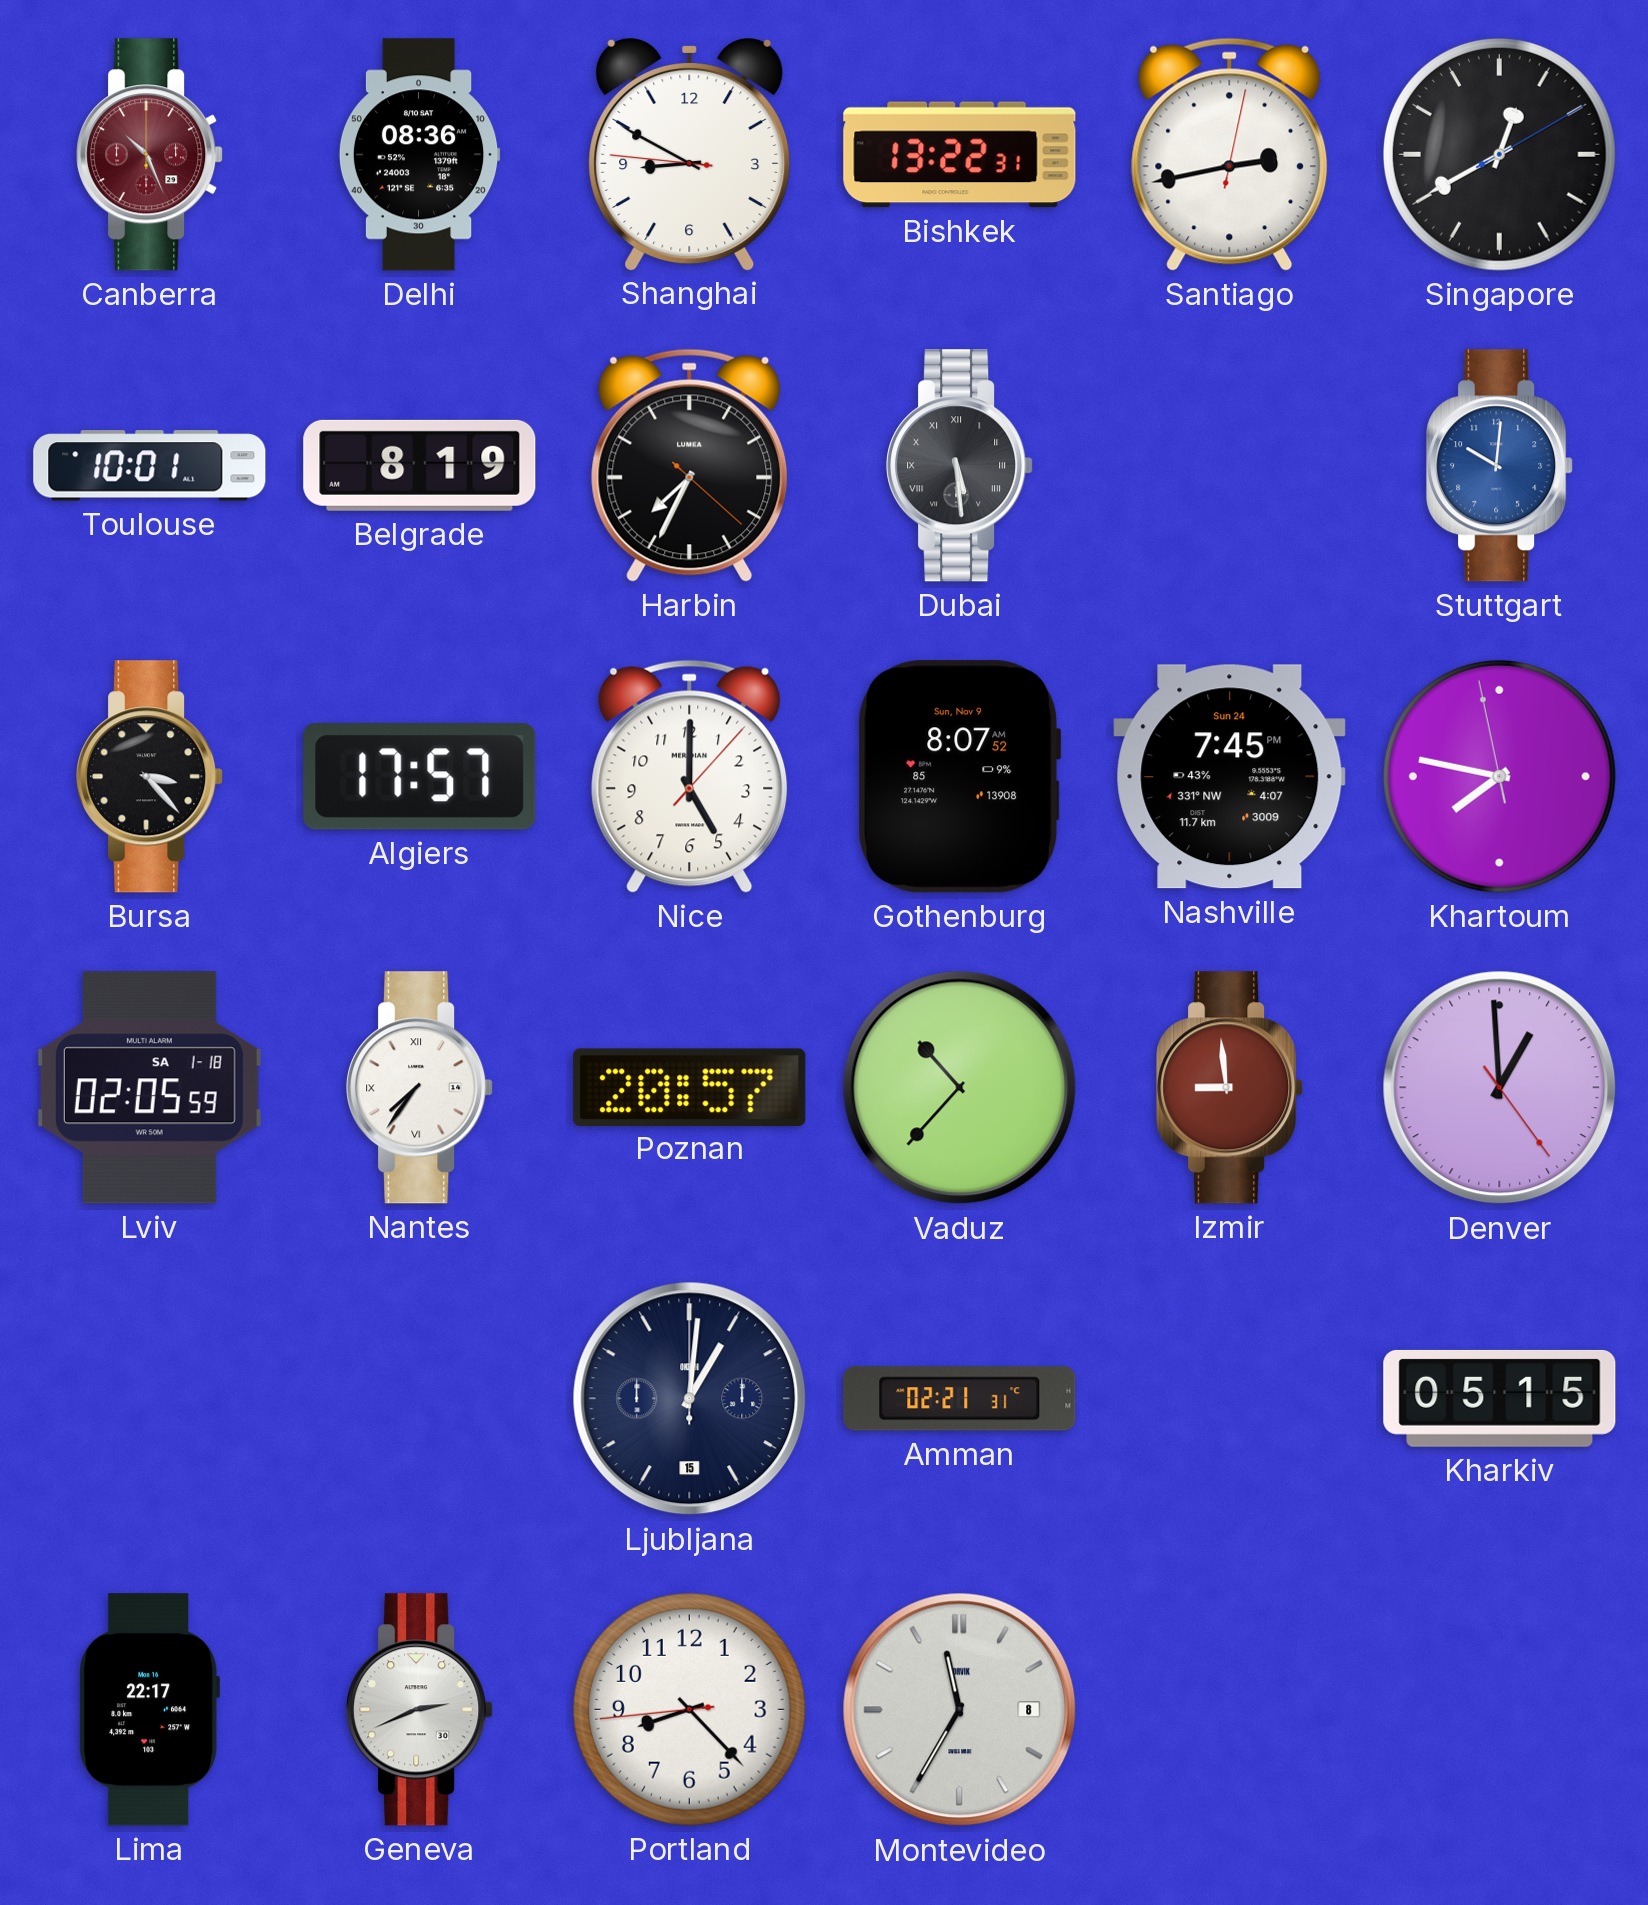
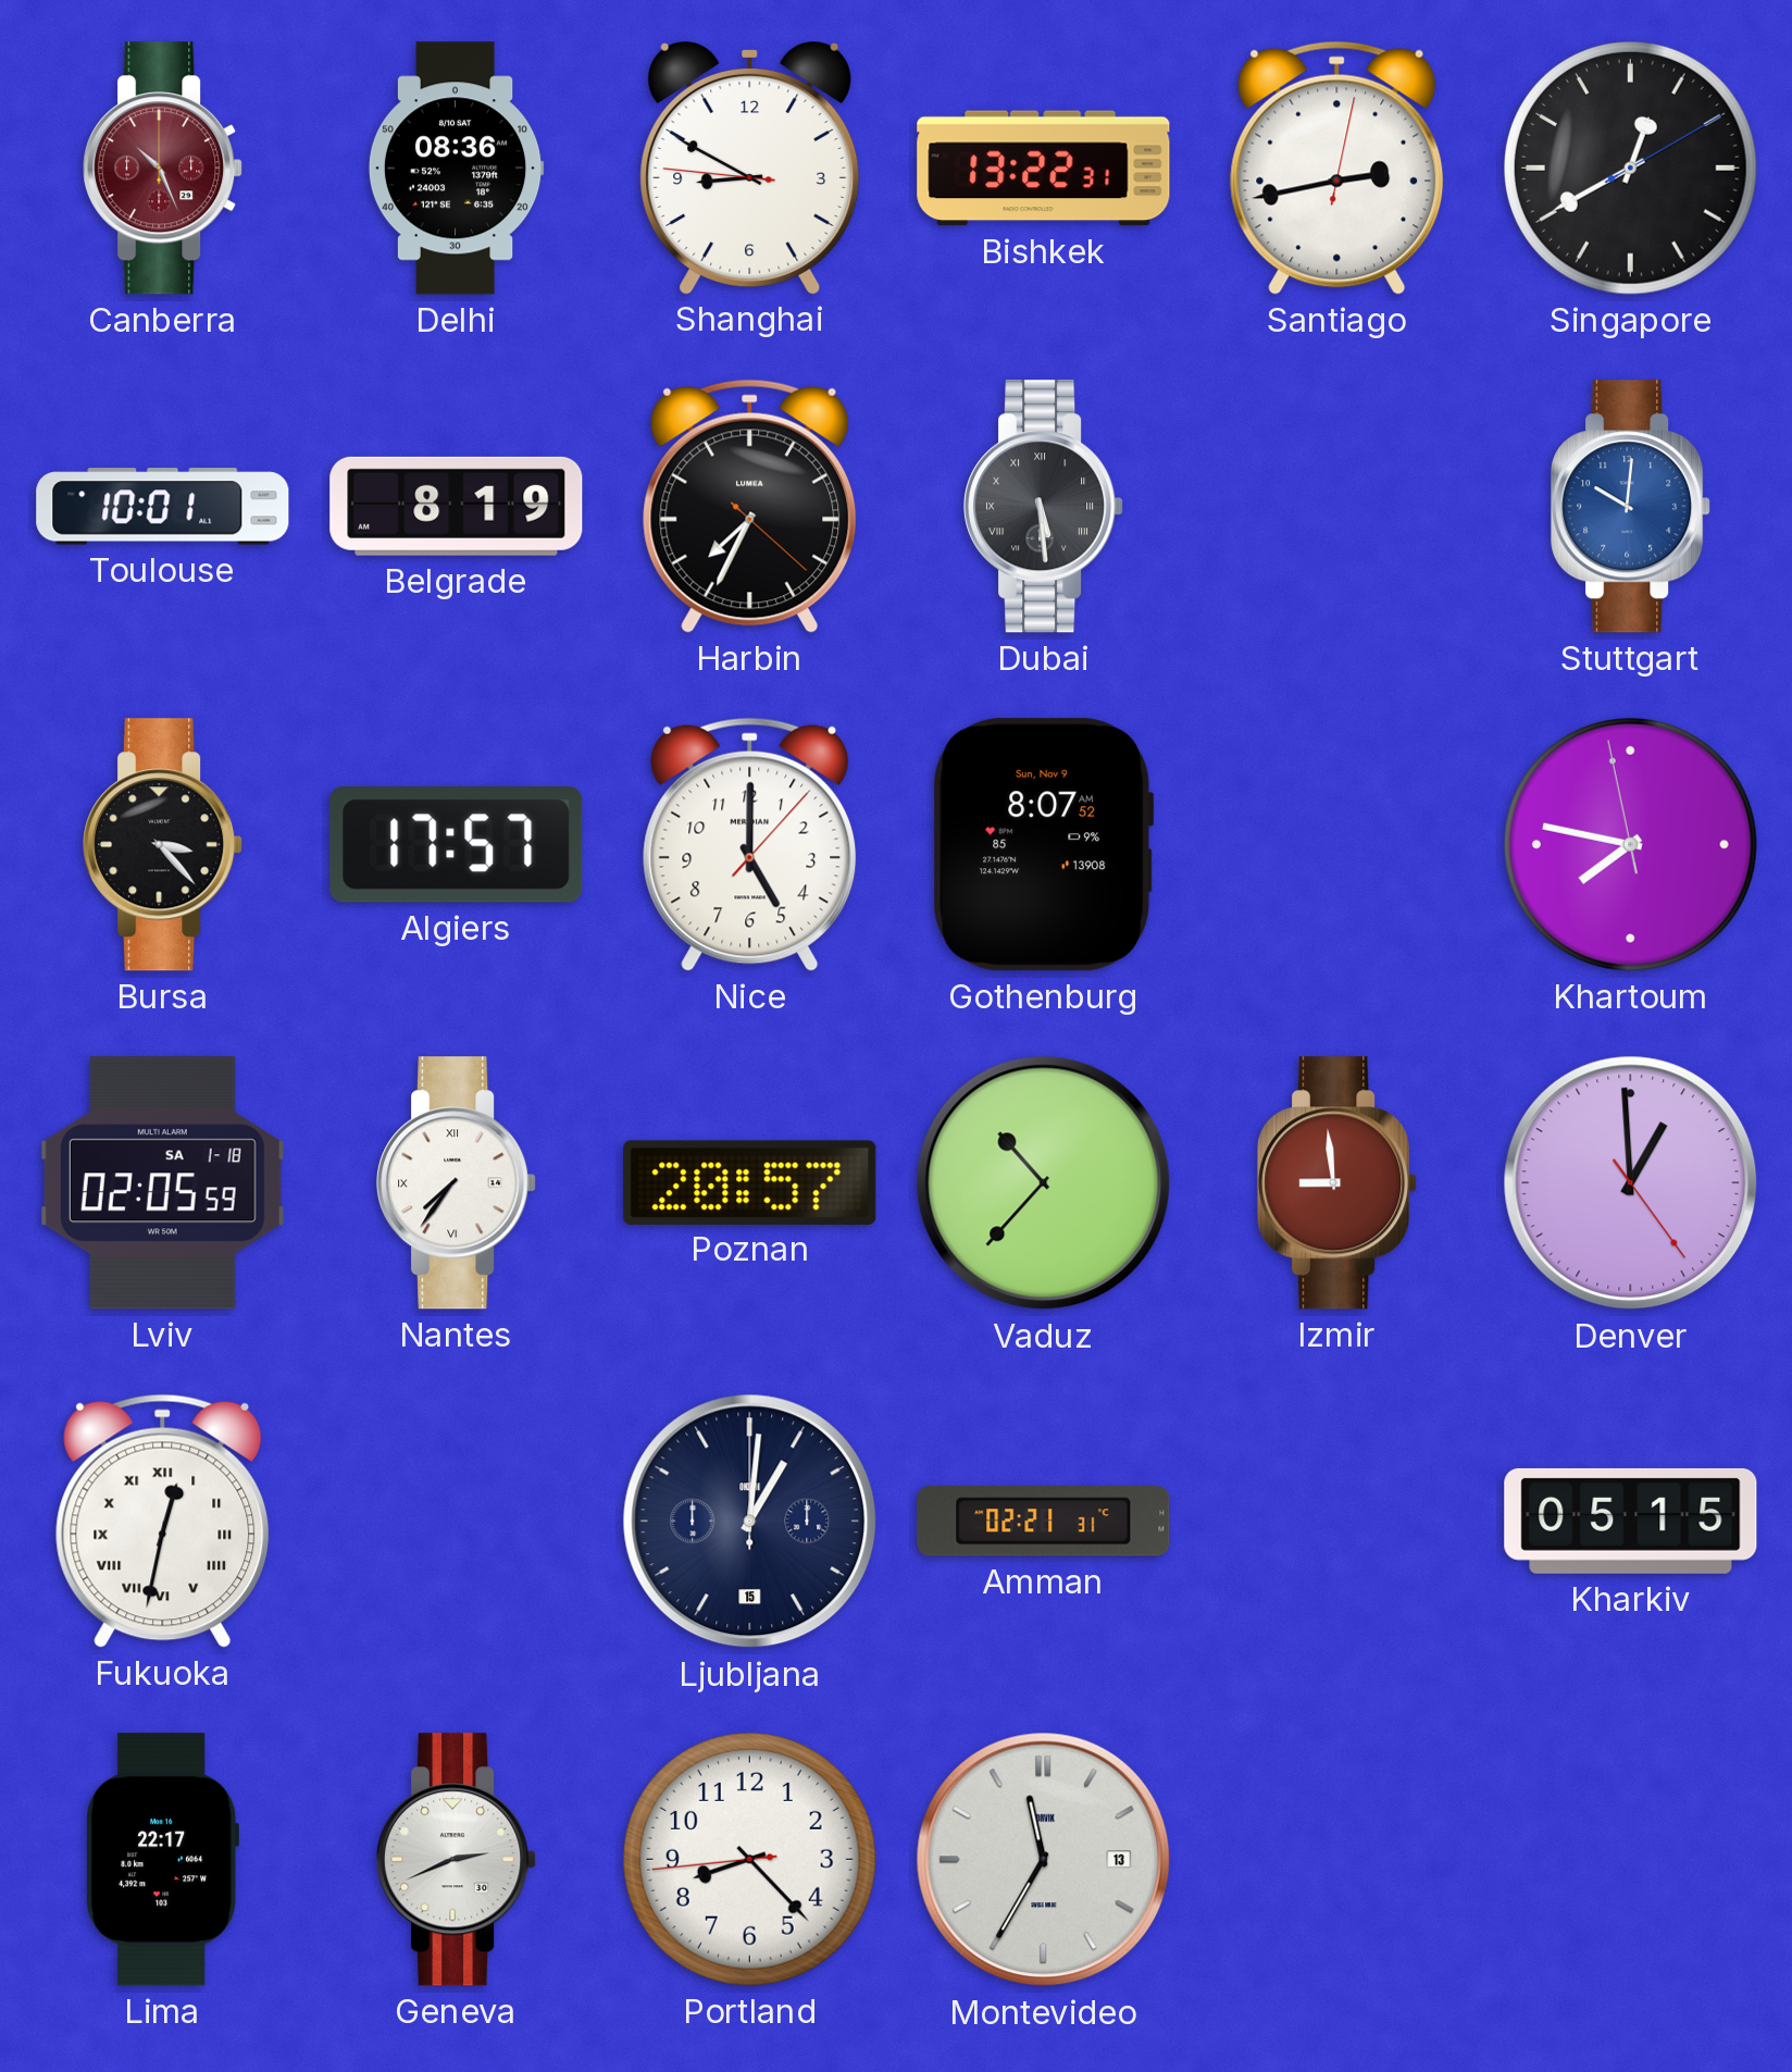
Nashville: 7:45 -> none
Fukuoka: none -> 12:32
Montevideo date: 8 -> 13
